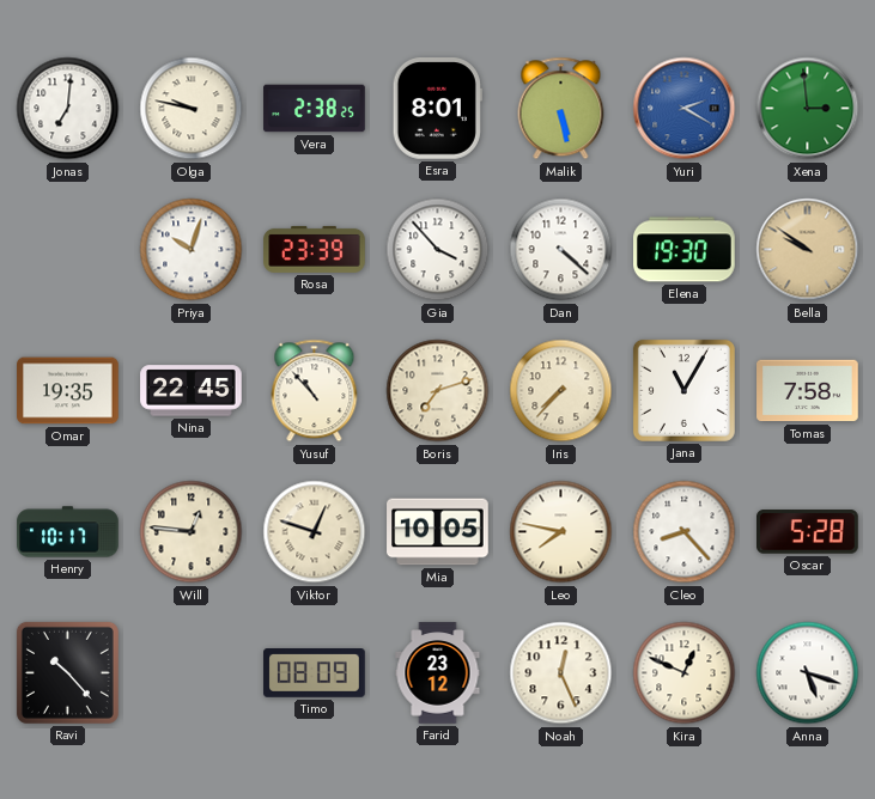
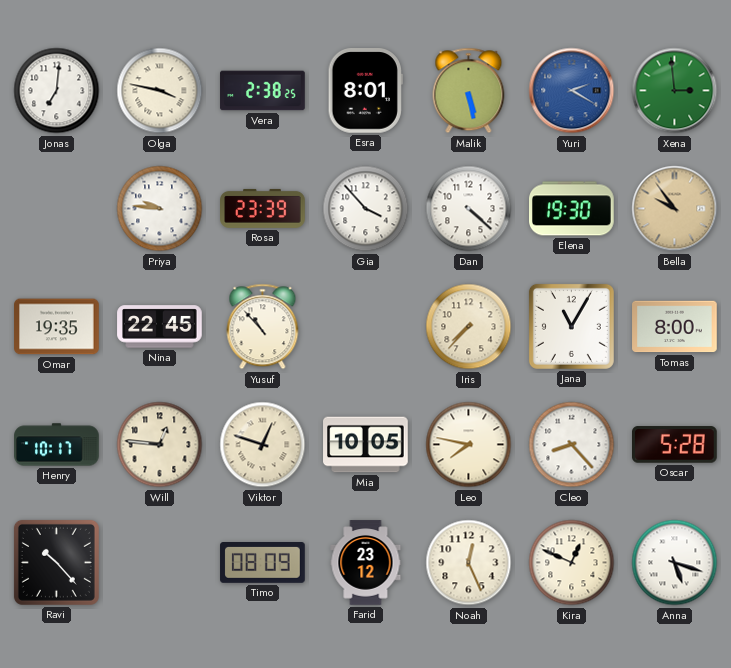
Olga: 9:47 -> 3:47
Priya: 10:03 -> 9:46
Bella: 9:51 -> 9:54
Boris: 7:12 -> none
Tomas: 7:58 -> 8:00
